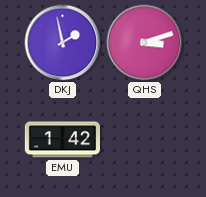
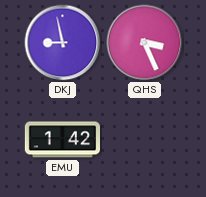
DKJ: 1:58 -> 8:58
QHS: 3:12 -> 3:26
